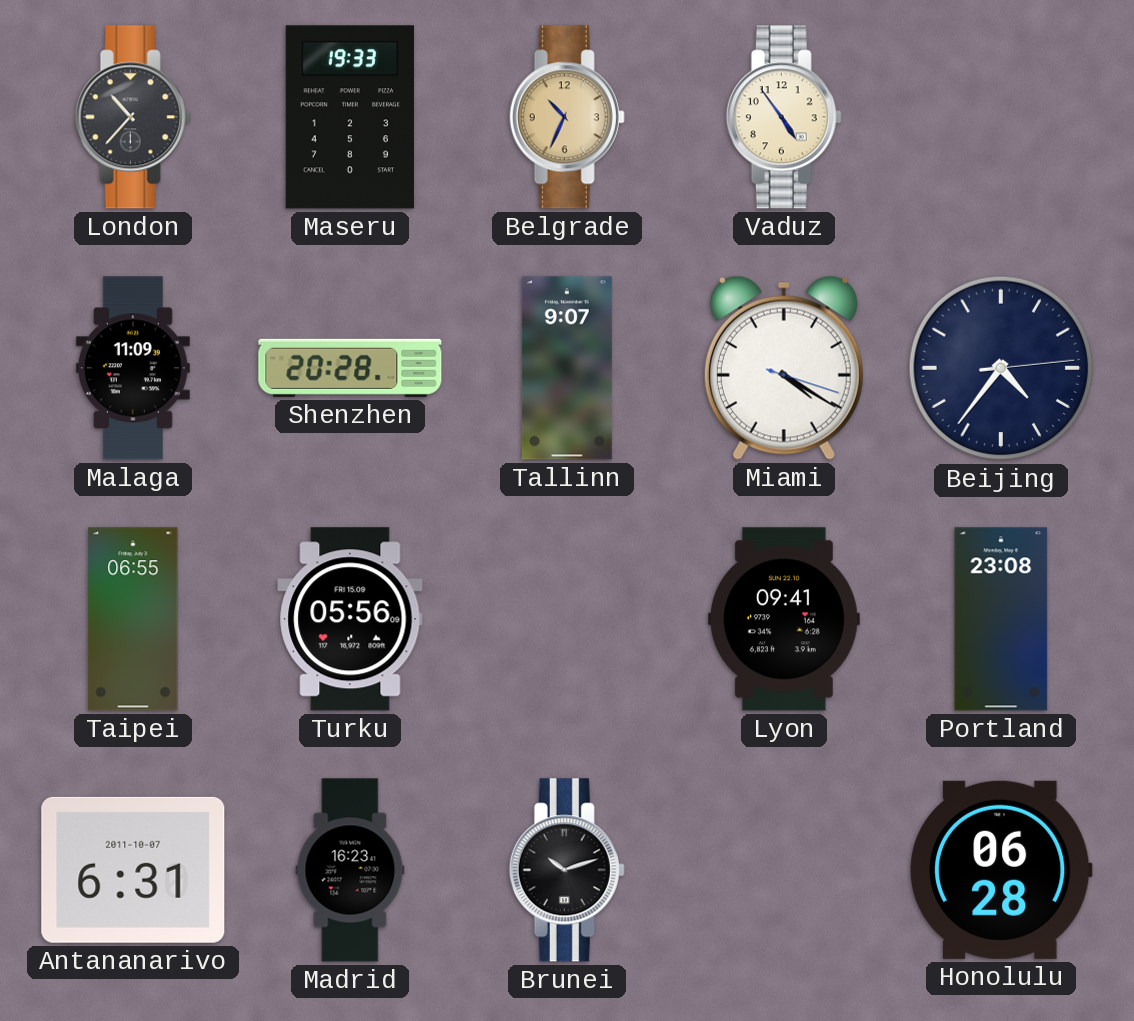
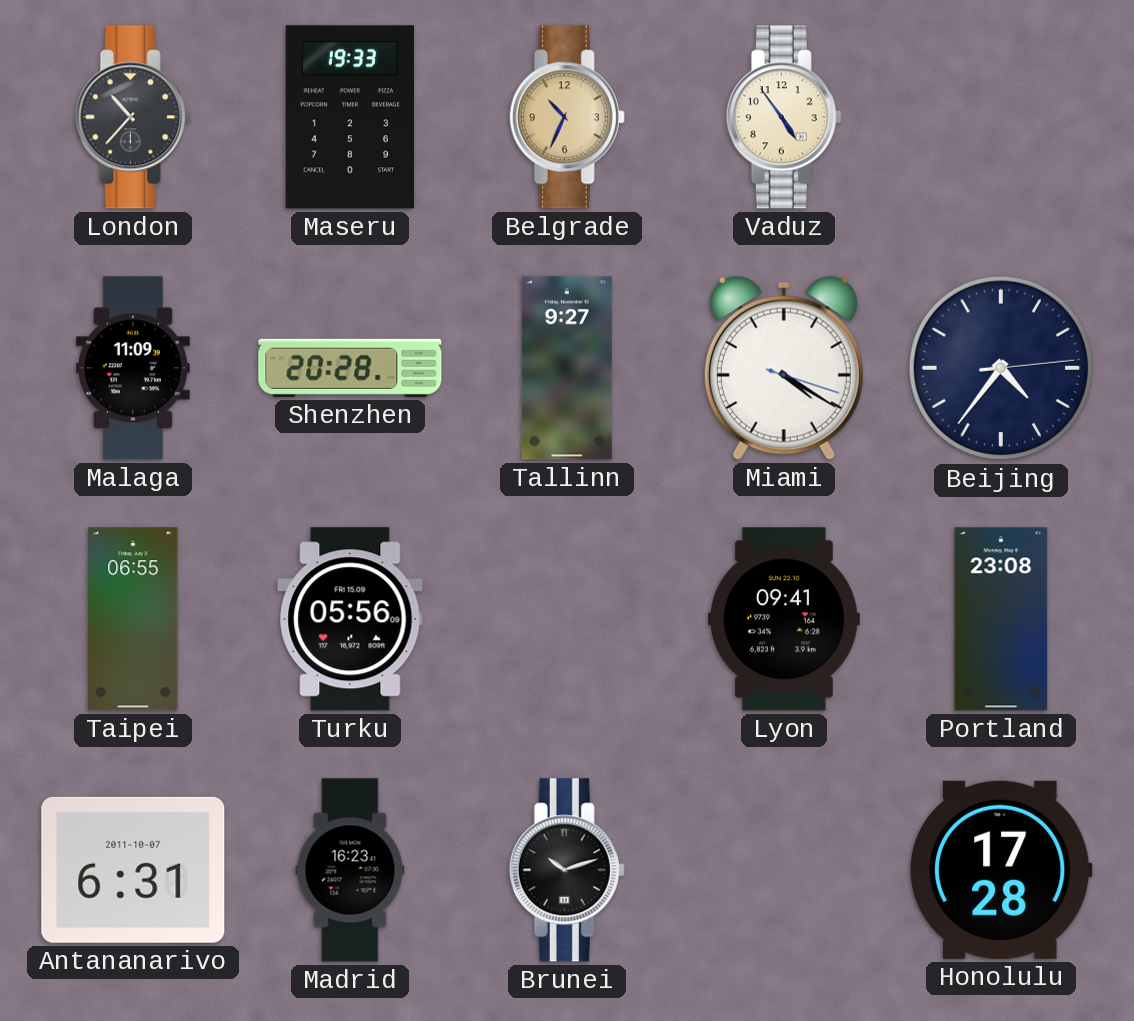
Tallinn: 9:07 -> 9:27
Honolulu: 06:28 -> 17:28
